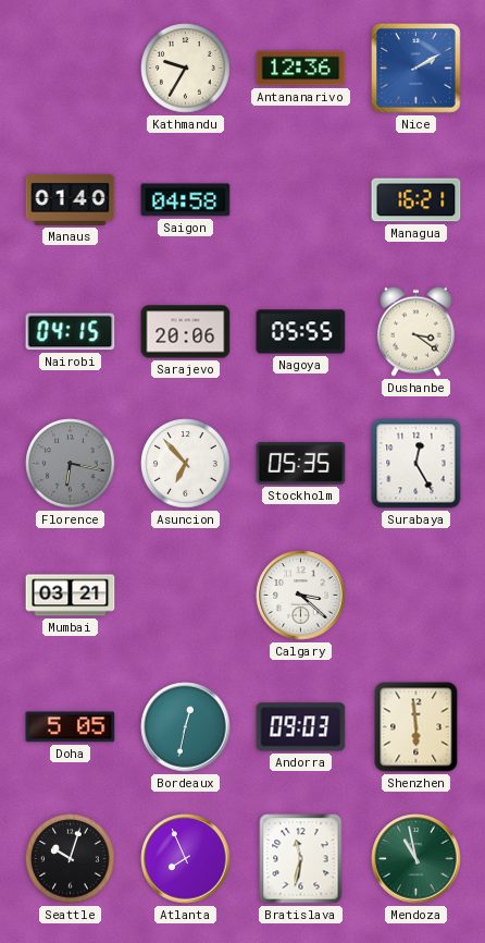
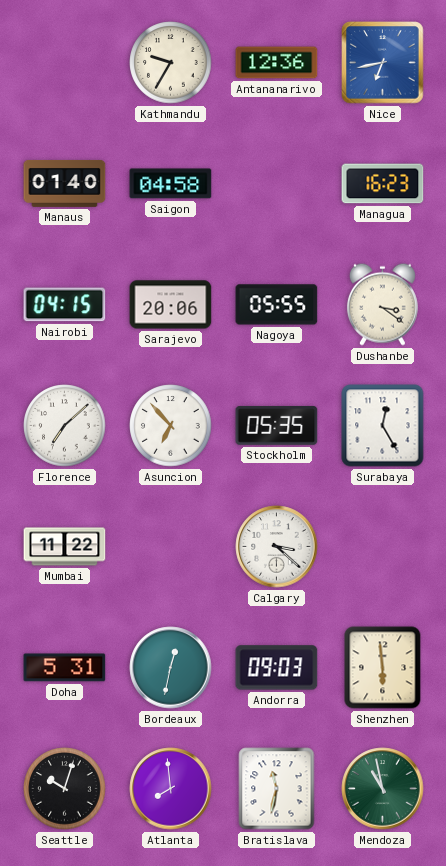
Nice: 2:10 -> 6:43
Managua: 16:21 -> 16:23
Florence: 6:17 -> 7:08
Florence dial: grey -> white
Mumbai: 03:21 -> 11:22
Doha: 5:05 -> 5:31
Atlanta: 7:56 -> 7:59
